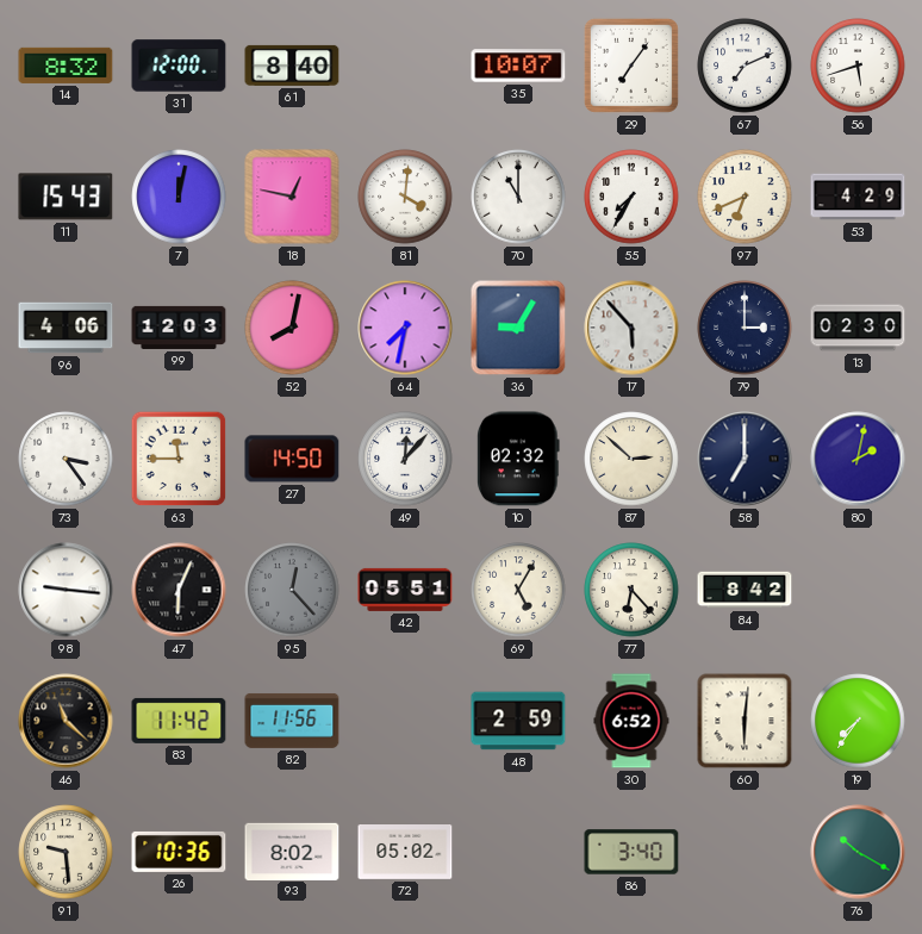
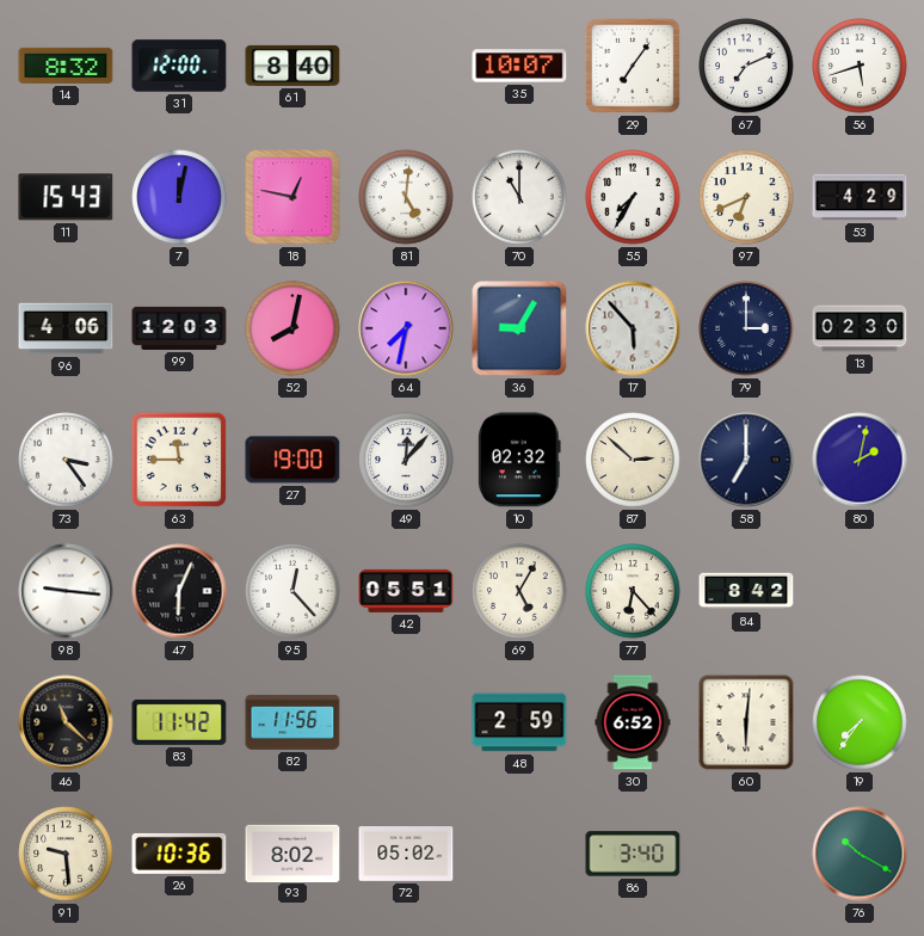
81: 4:01 -> 5:01
27: 14:50 -> 19:00
95 dial: grey -> white
